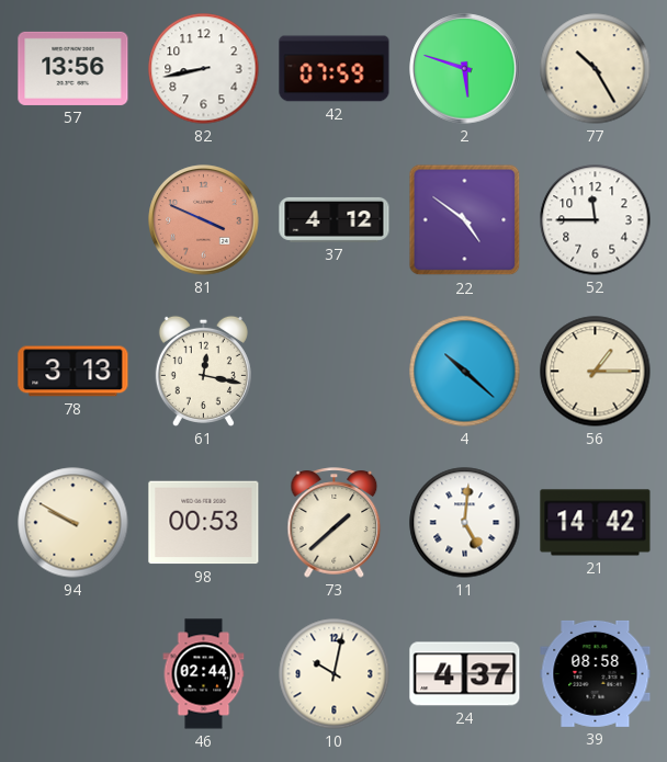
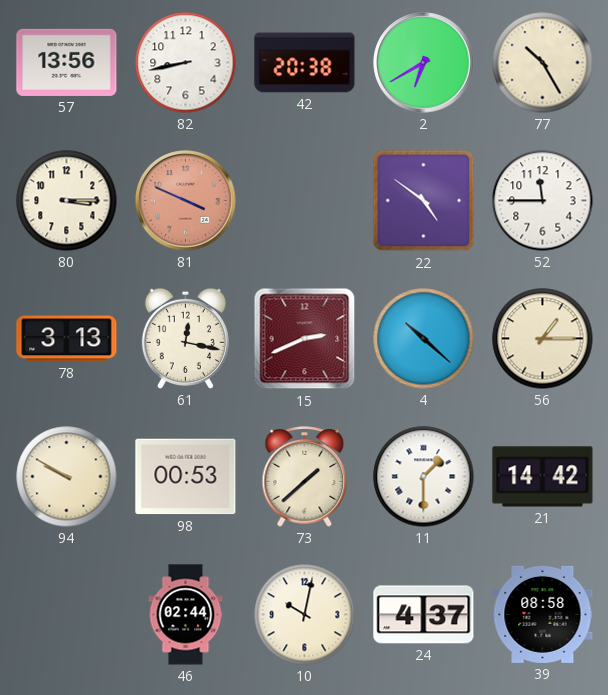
42: 07:59 -> 20:38
2: 5:48 -> 6:40
80: none -> 3:15
37: 4:12 -> none
15: none -> 2:41
11: 5:01 -> 1:30
